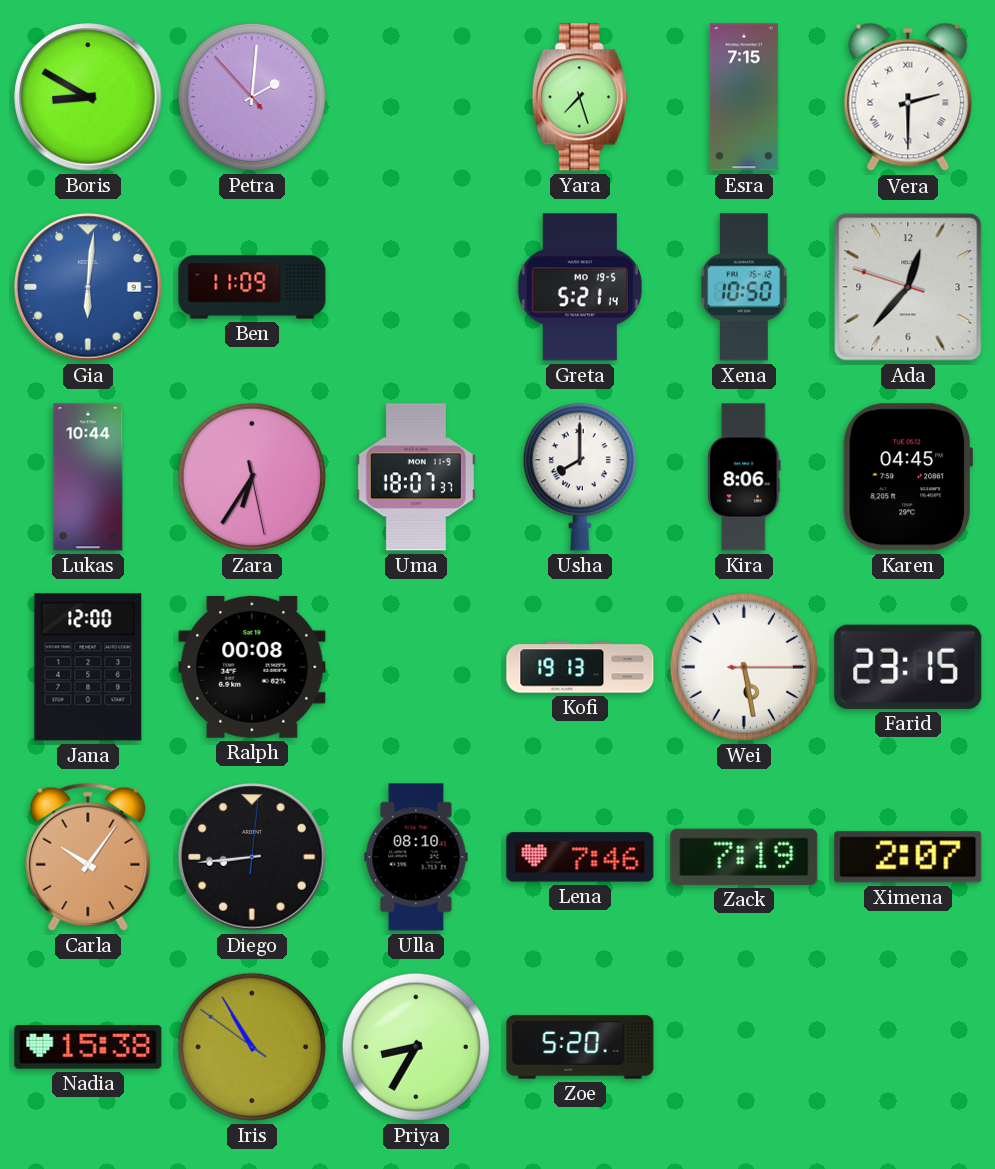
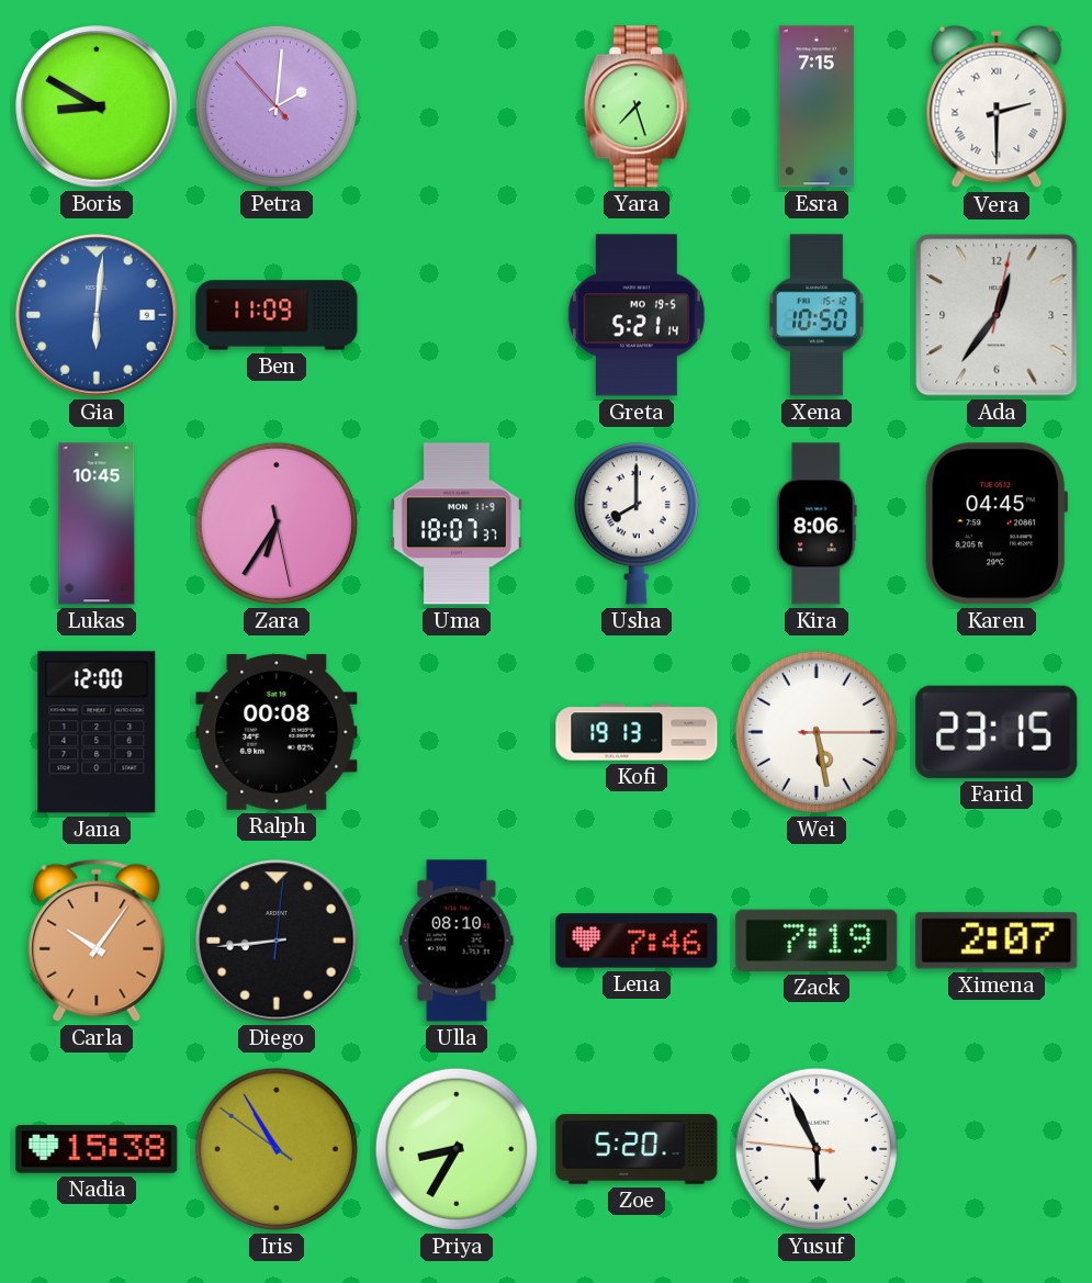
Ada: 12:36:48 -> 12:36:02
Lukas: 10:44 -> 10:45
Yusuf: none -> 5:55
